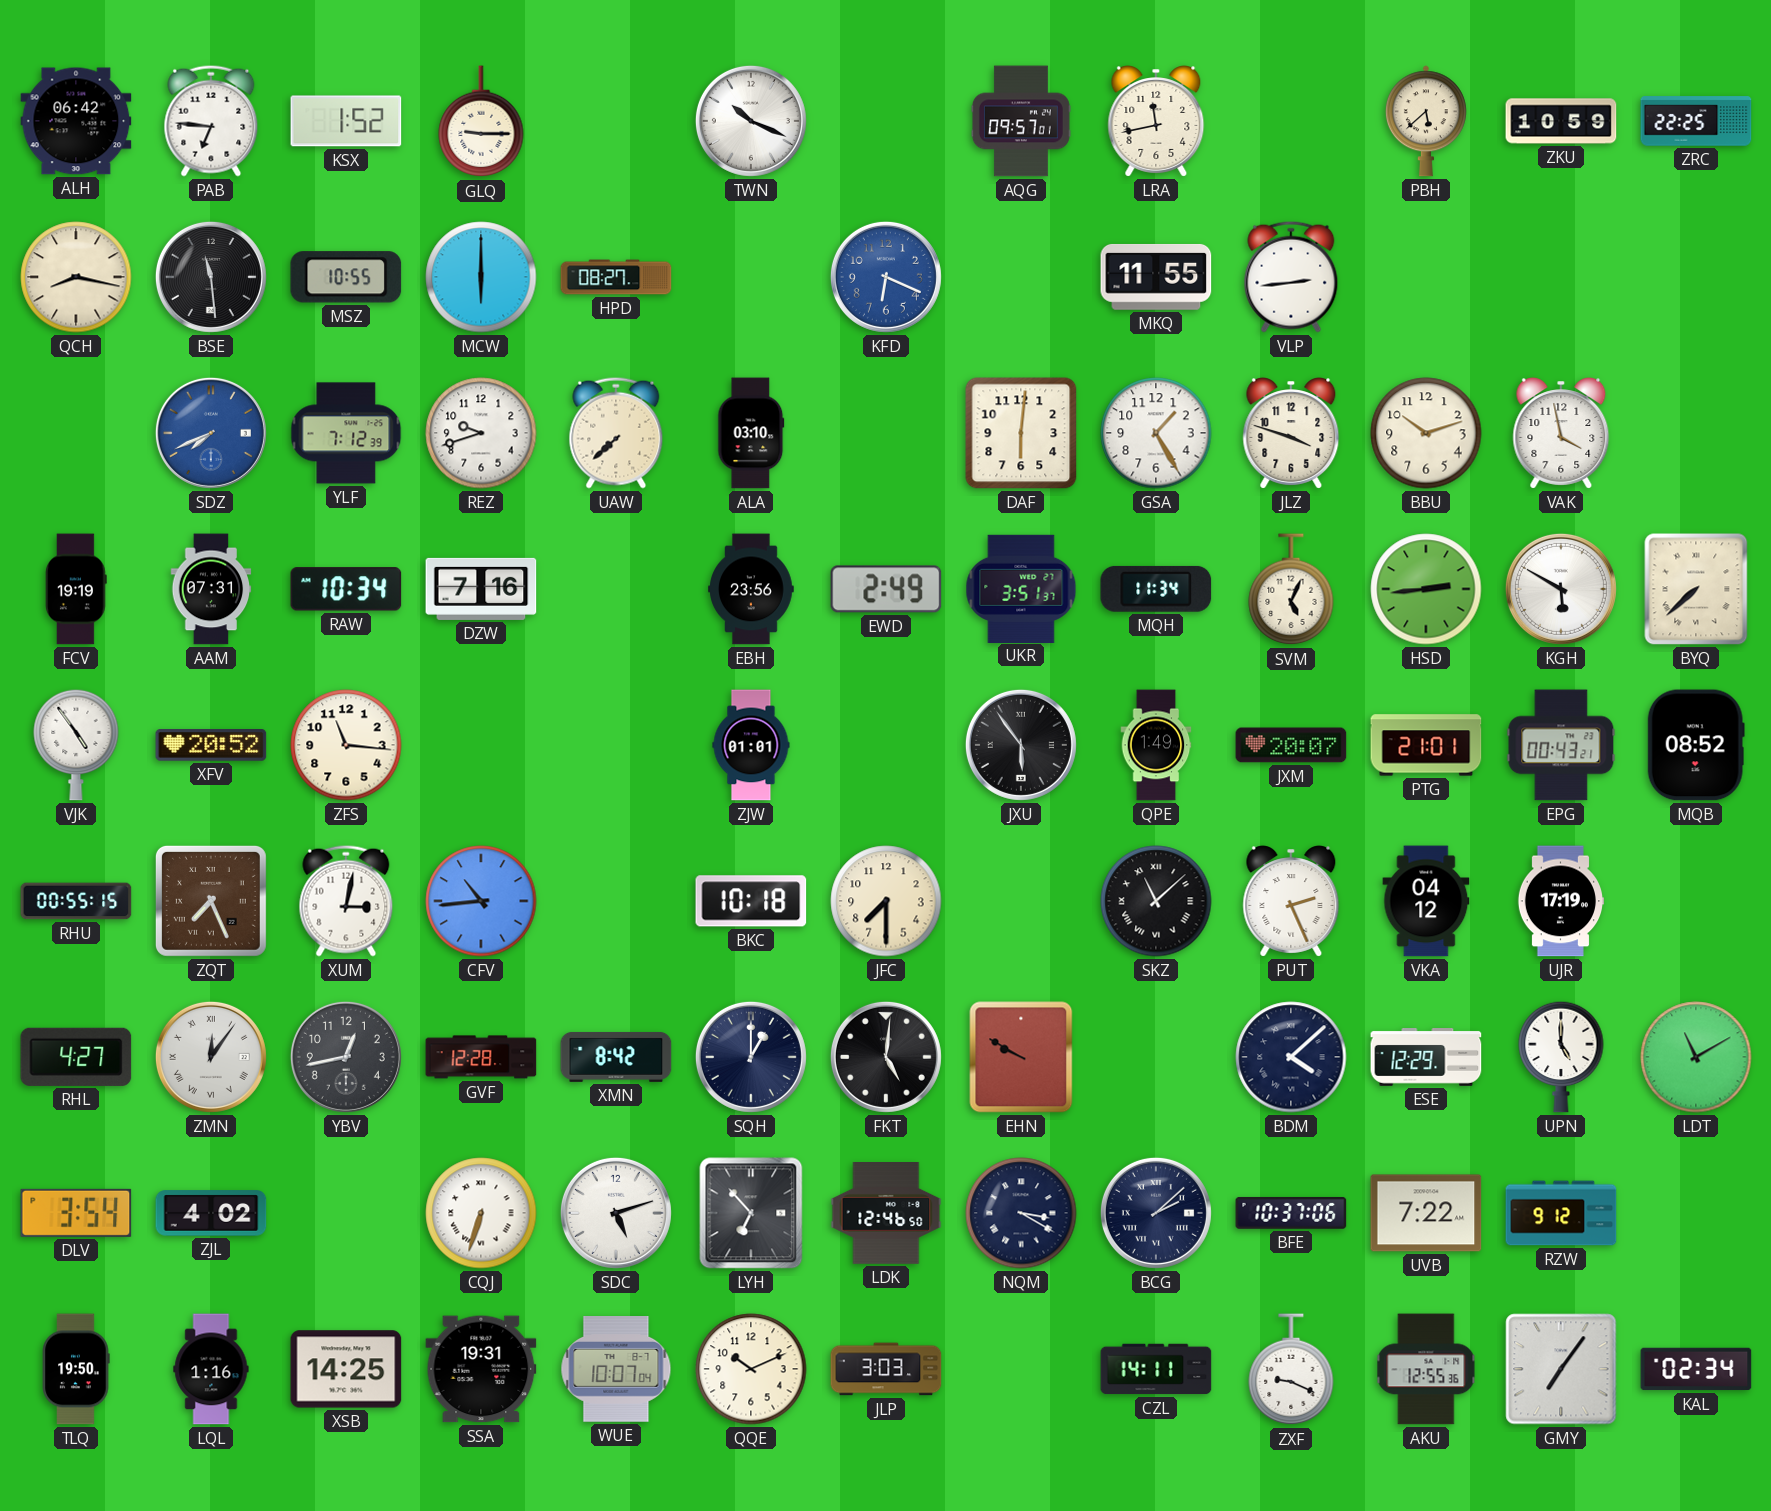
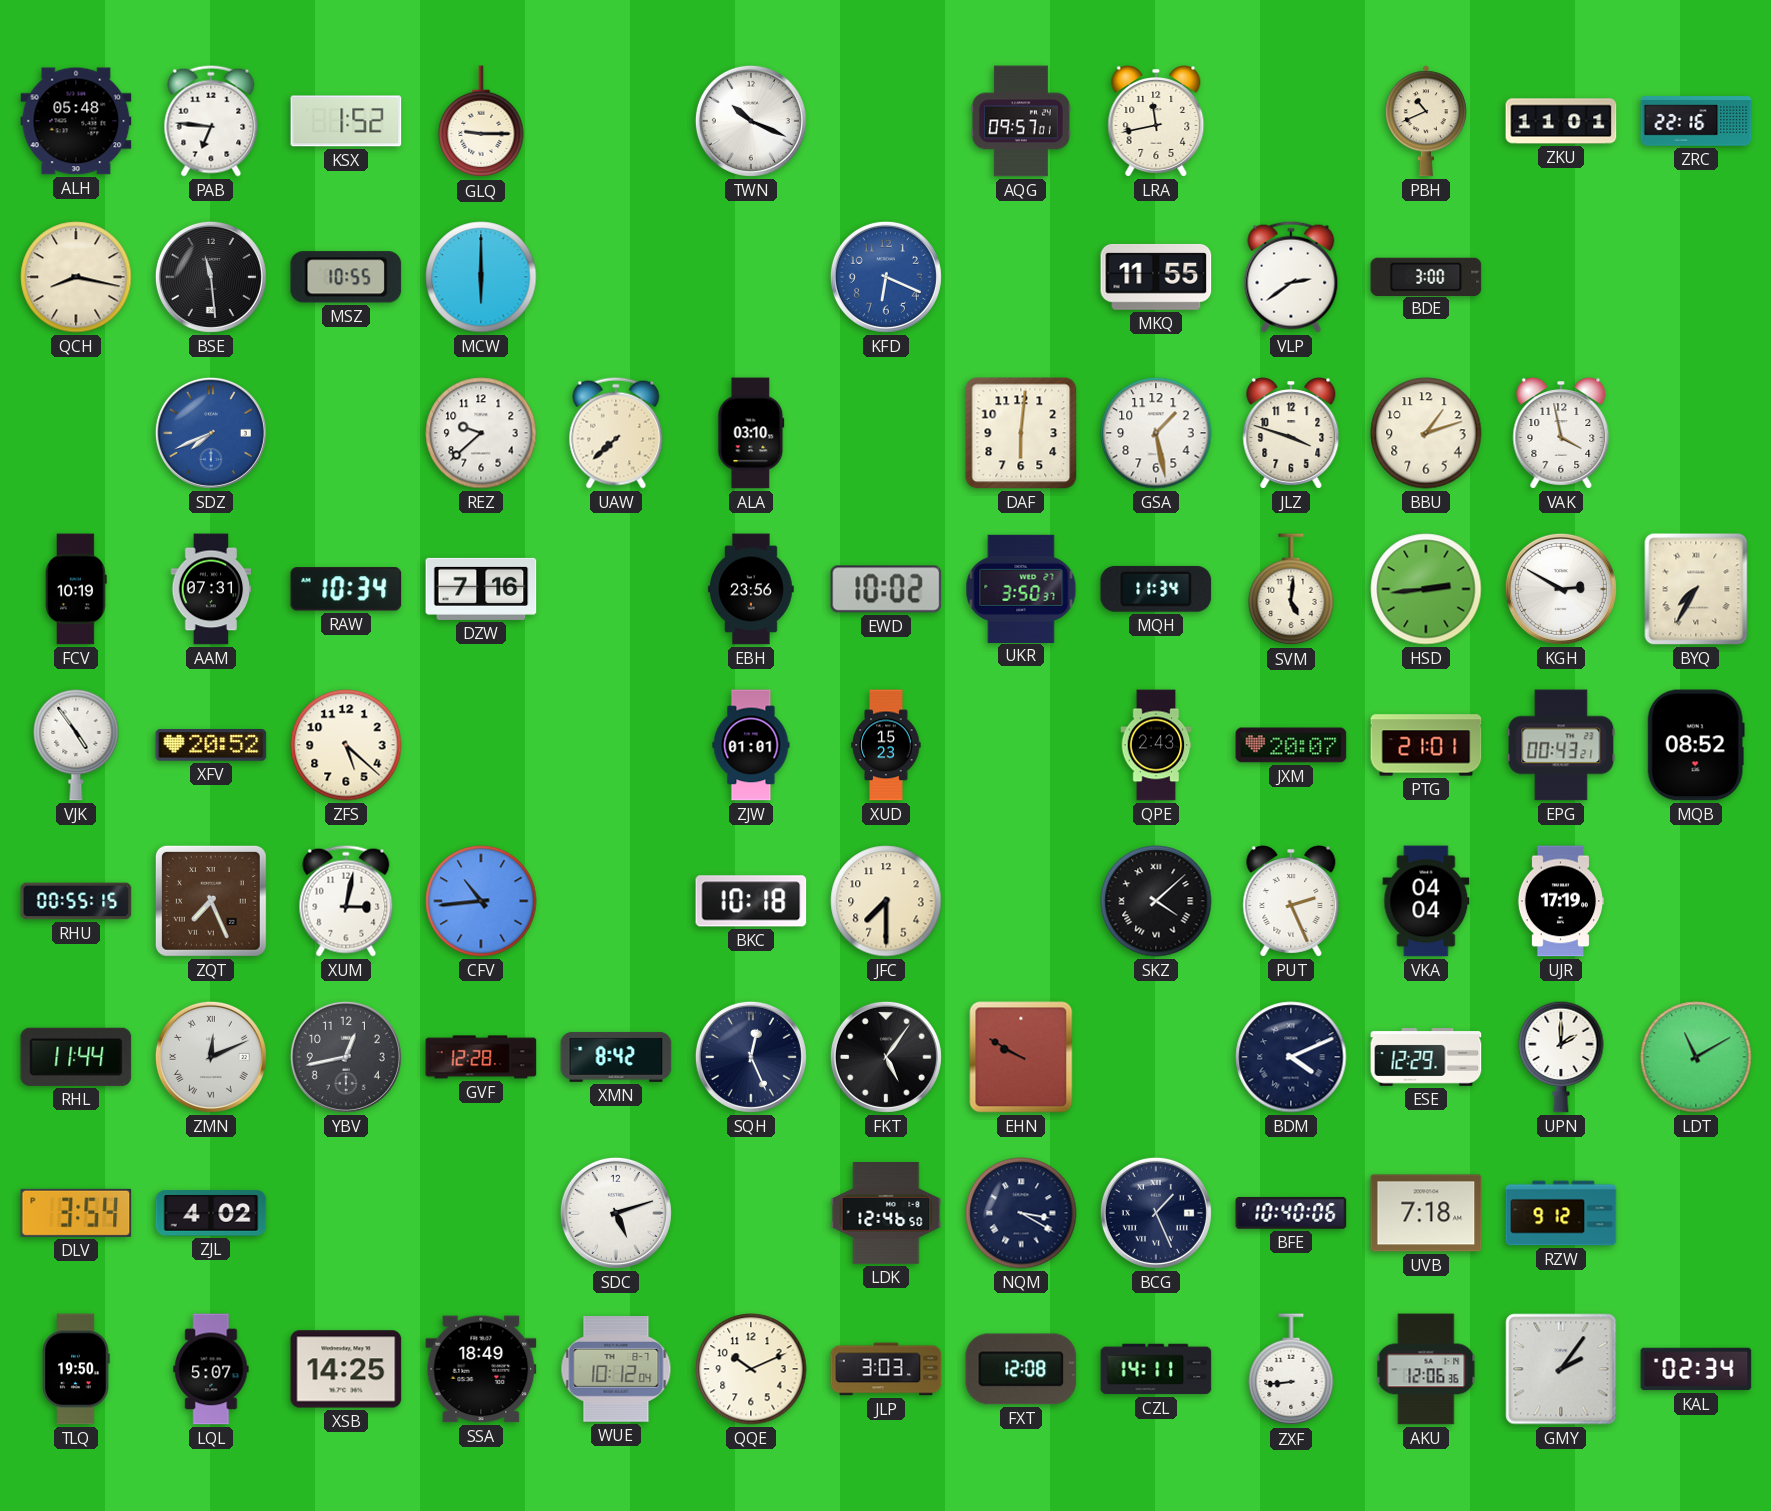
ALH: 06:42 -> 05:48
PBH: 5:38 -> 10:41
ZKU: 10:59 -> 11:01
ZRC: 22:25 -> 22:16
HPD: 08:27 -> none
VLP: 2:44 -> 2:39
BDE: none -> 3:00
YLF: 7:12 -> none
REZ: 9:42 -> 9:38
GSA: 1:25 -> 1:28
BBU: 10:12 -> 1:12
FCV: 19:19 -> 10:19
EWD: 2:49 -> 10:02
UKR: 3:51 -> 3:50
SVM: 5:04 -> 5:01
KGH: 5:50 -> 2:50
BYQ: 7:38 -> 7:35
ZFS: 11:16 -> 5:22
XUD: none -> 15:23
JXU: 5:54 -> none
QPE: 1:49 -> 2:43
SKZ: 11:08 -> 4:08
VKA: 04:12 -> 04:04
RHL: 4:27 -> 11:44
ZMN: 12:06 -> 12:11
SQH: 1:00 -> 12:26
FKT: 5:01 -> 5:06
BDM: 4:08 -> 4:11
UPN: 5:00 -> 2:00
CQJ: 6:33 -> none
LYH: 6:53 -> none
BCG: 2:08 -> 1:26
BFE: 10:37 -> 10:40
UVB: 7:22 -> 7:18
LQL: 1:16 -> 5:07
SSA: 19:31 -> 18:49
WUE: 10:07 -> 10:12
FXT: none -> 12:08
ZXF: 9:19 -> 8:44
AKU: 12:55 -> 12:06
GMY: 7:06 -> 2:06
